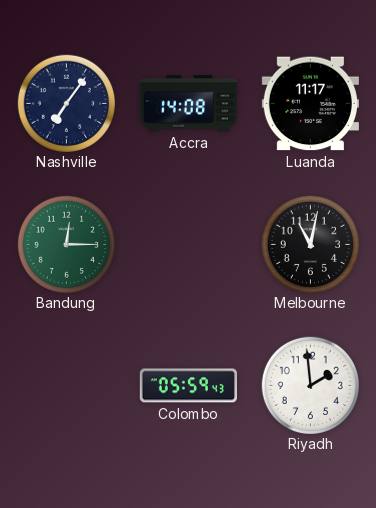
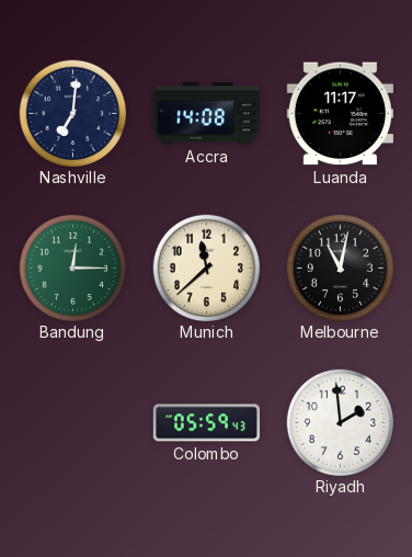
Nashville: 7:06 -> 7:01
Munich: none -> 11:38
